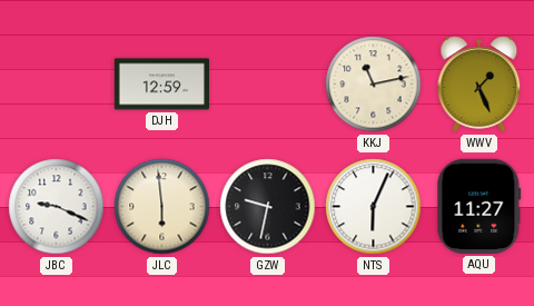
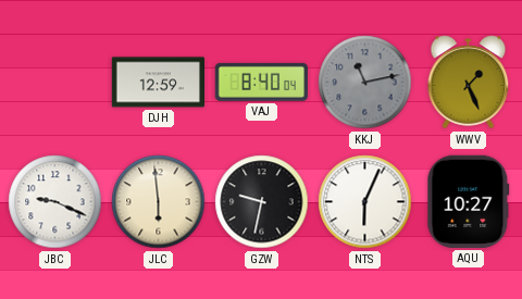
VAJ: none -> 8:40
KKJ dial: cream -> grey
AQU: 11:27 -> 10:27
